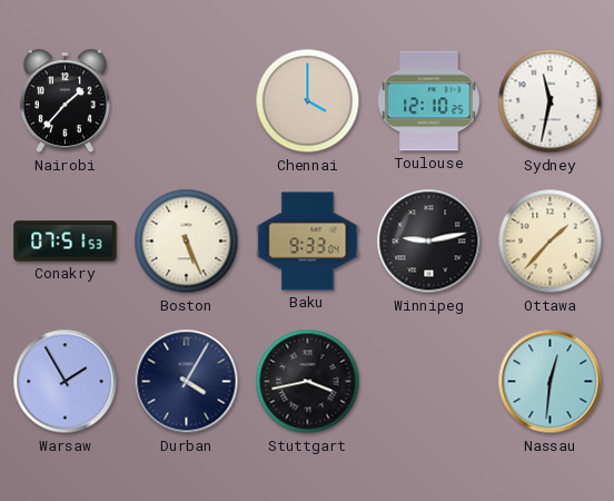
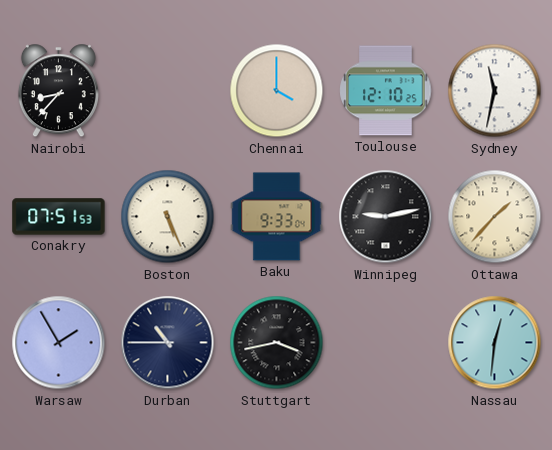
Nairobi: 1:37 -> 8:37
Durban: 4:05 -> 10:45
